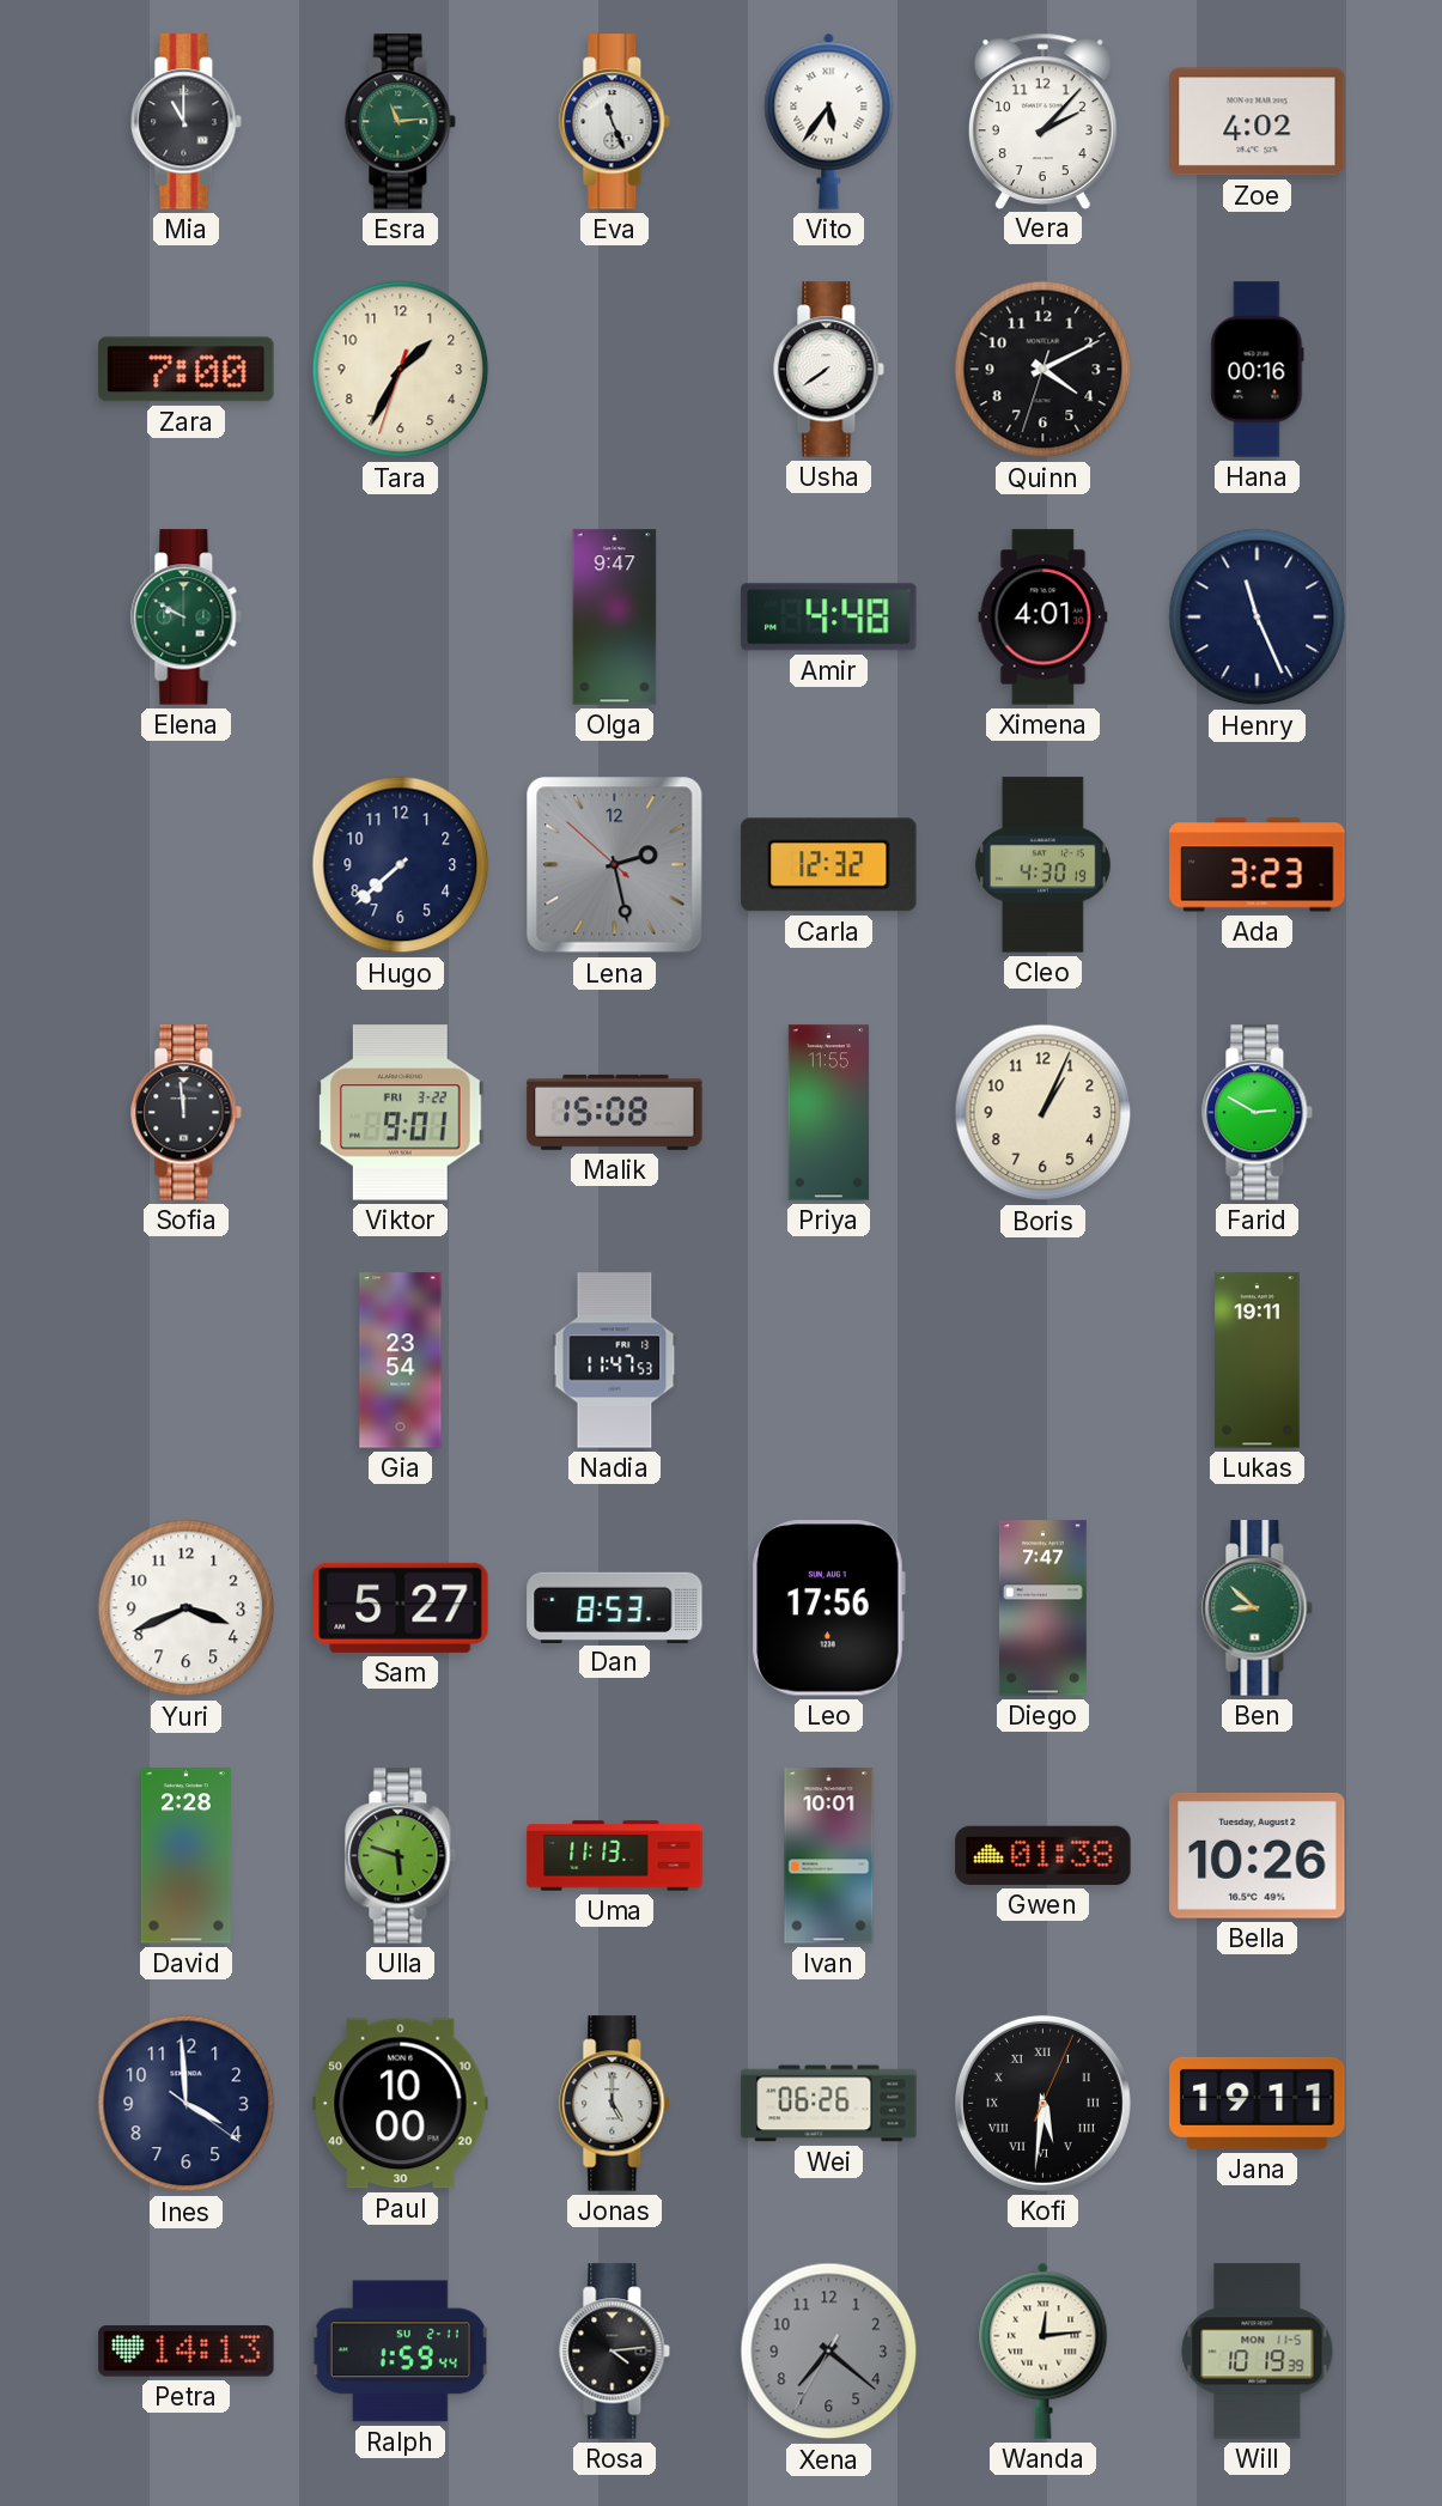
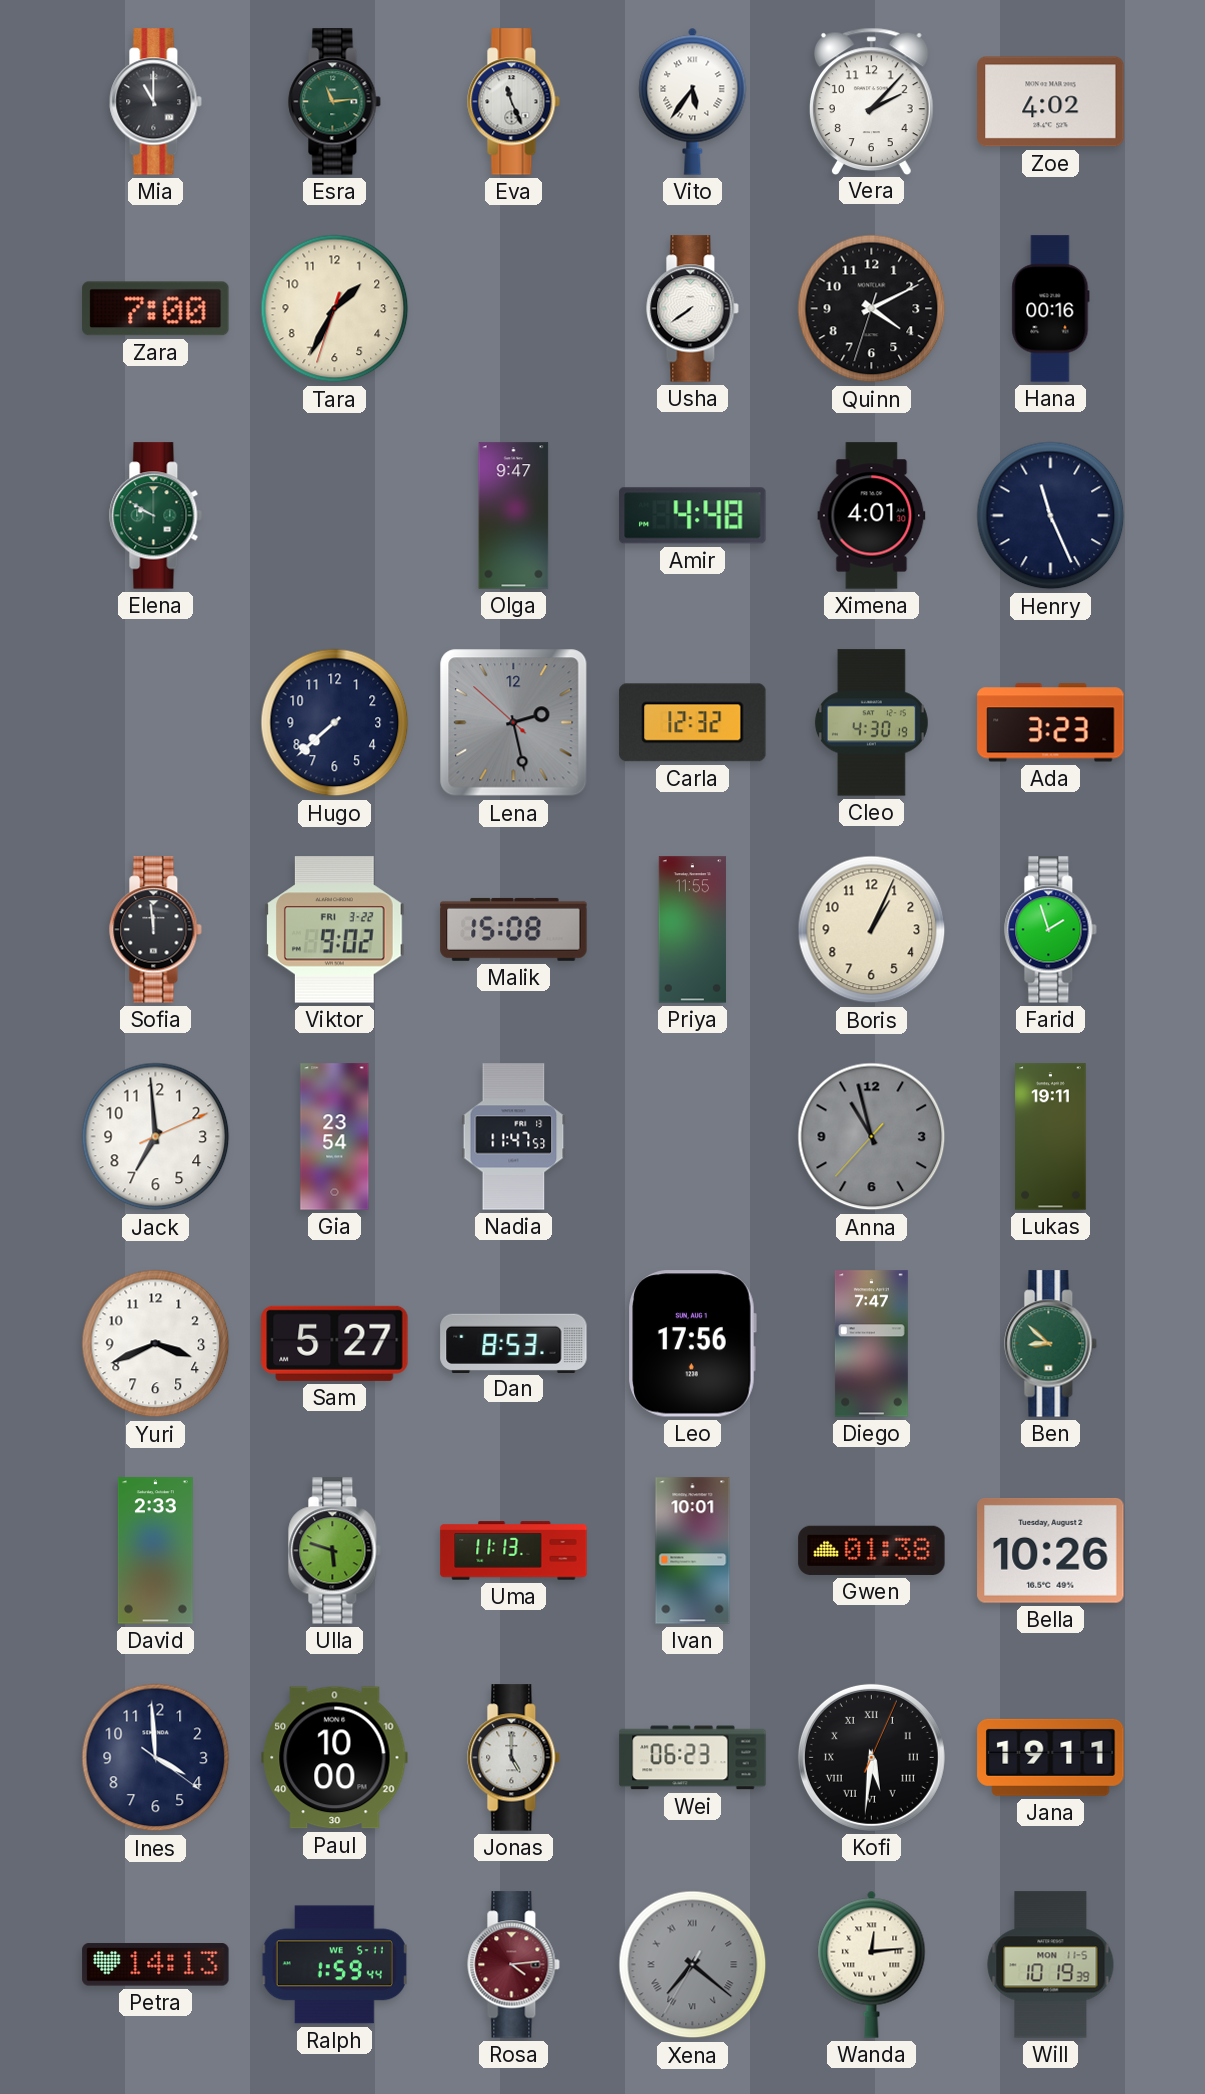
Viktor: 9:01 -> 9:02
Farid: 2:50 -> 1:57
Jack: none -> 6:59
Anna: none -> 10:57
David: 2:28 -> 2:33
Wei: 06:26 -> 06:23
Ralph date: SU 2-11 -> WE 5-11
Rosa dial: black -> burgundy
Xena numerals: Arabic -> Roman
